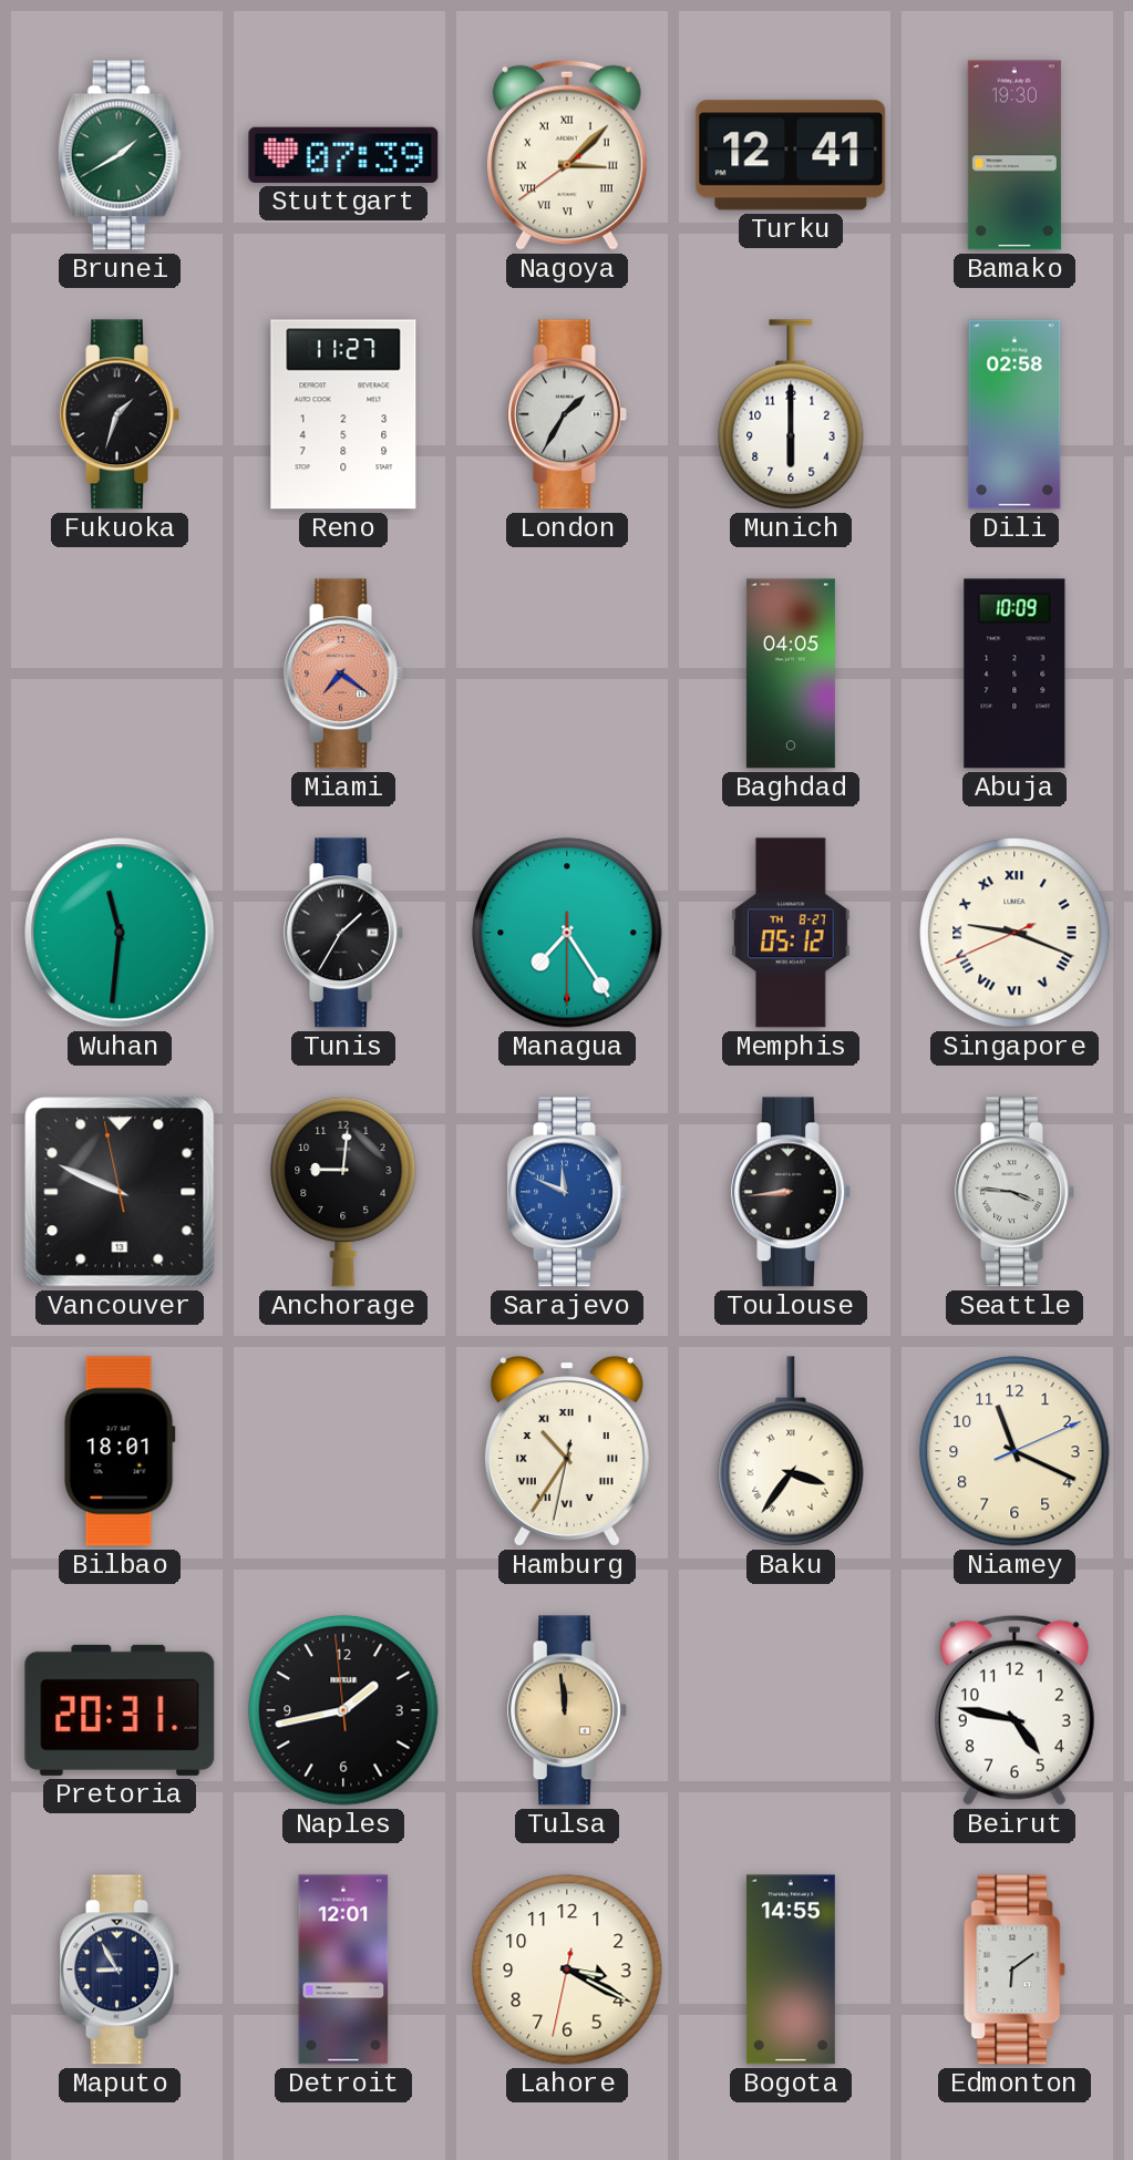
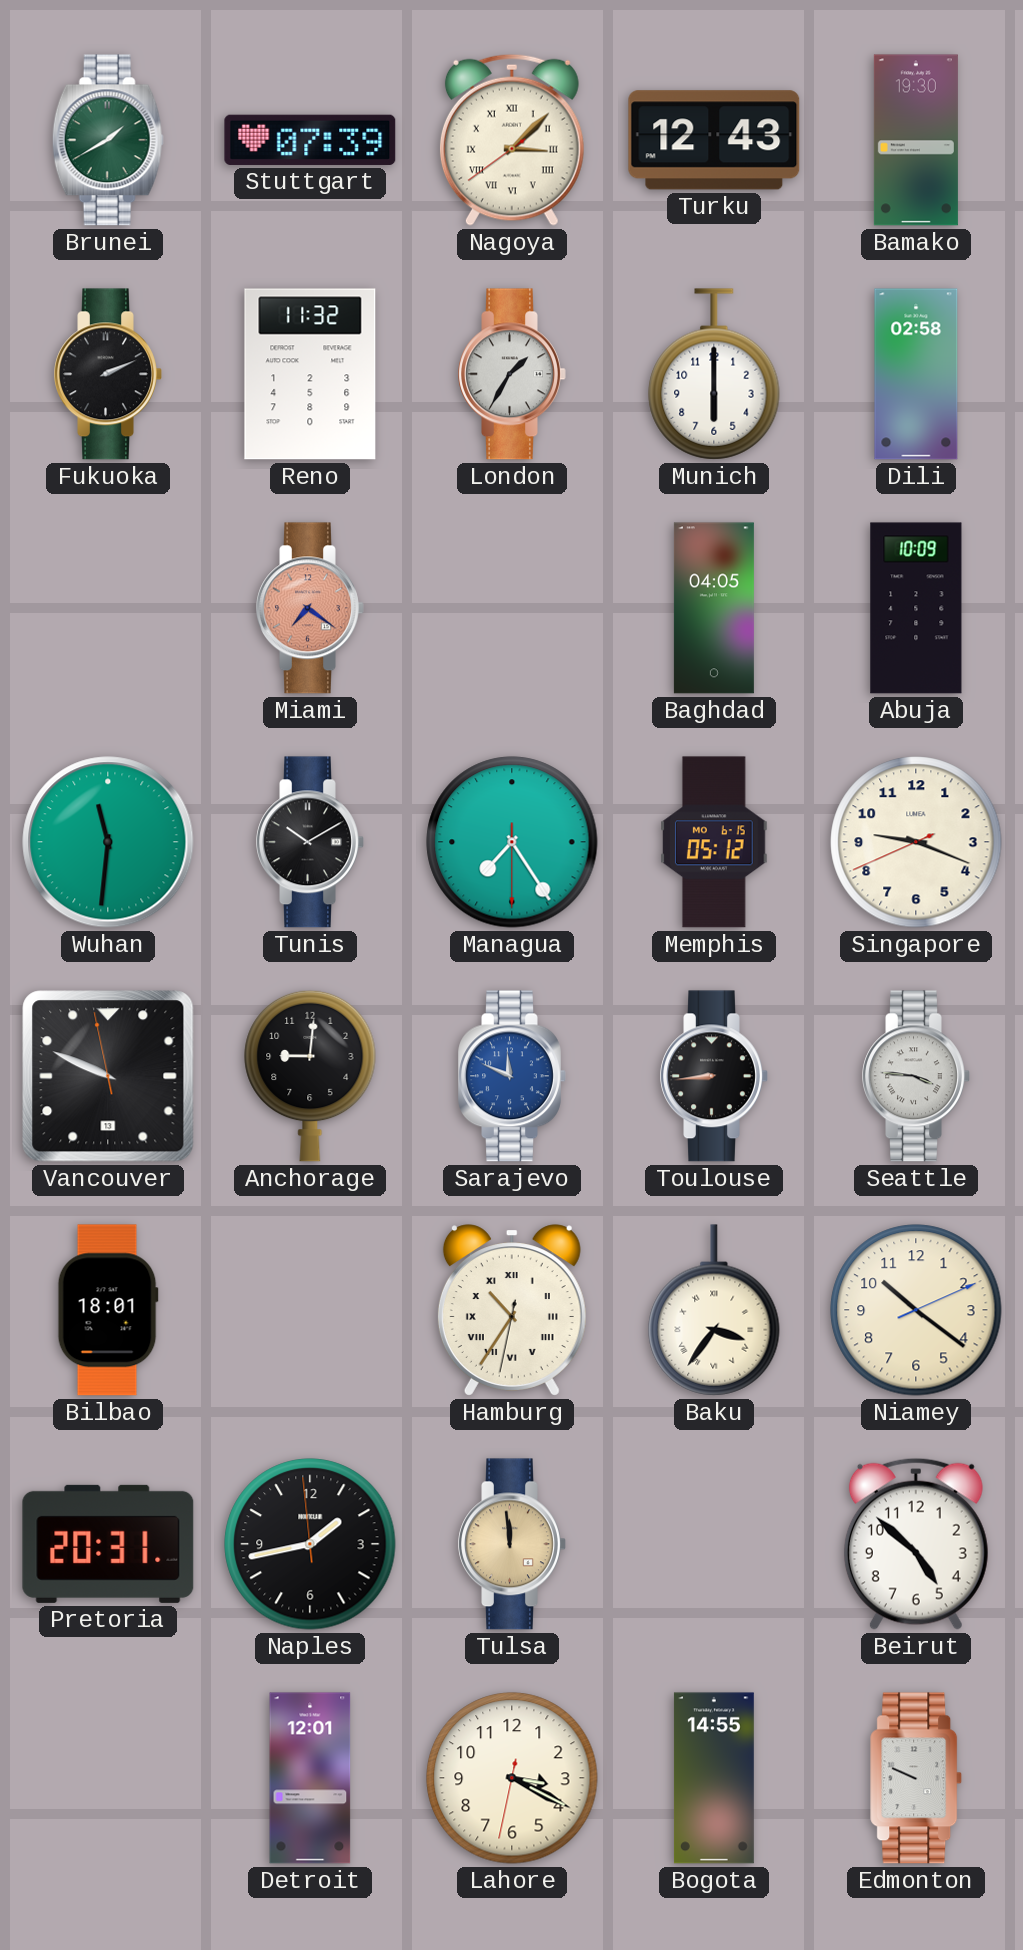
Turku: 12:41 -> 12:43
Fukuoka: 1:33 -> 2:11
Reno: 11:27 -> 11:32
Tunis: 1:35 -> 10:10
Memphis date: TH 8-27 -> MO 6-15
Singapore numerals: Roman -> Arabic
Niamey: 11:19 -> 10:21
Beirut: 4:47 -> 4:52
Maputo: 8:55 -> none
Edmonton: 6:09 -> 9:49
